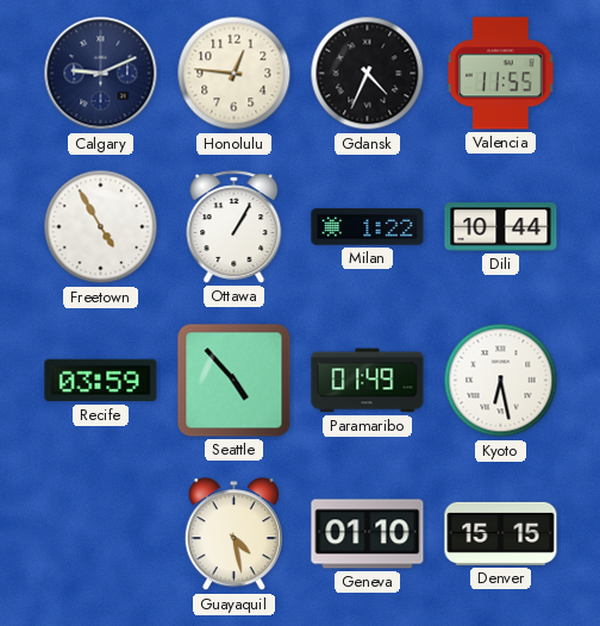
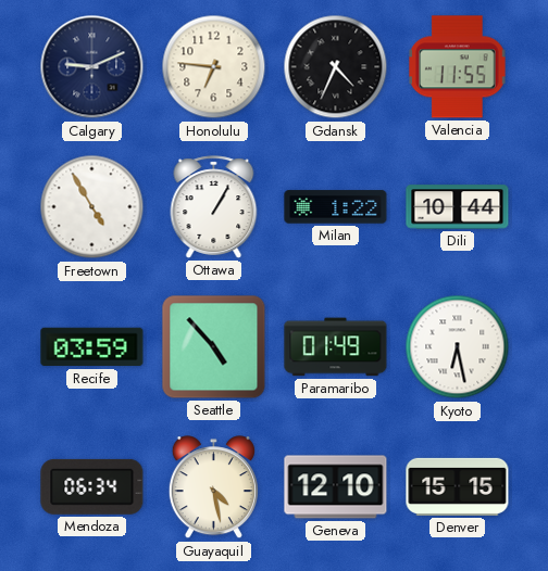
Honolulu: 12:46 -> 6:46
Mendoza: none -> 06:34
Geneva: 01:10 -> 12:10
